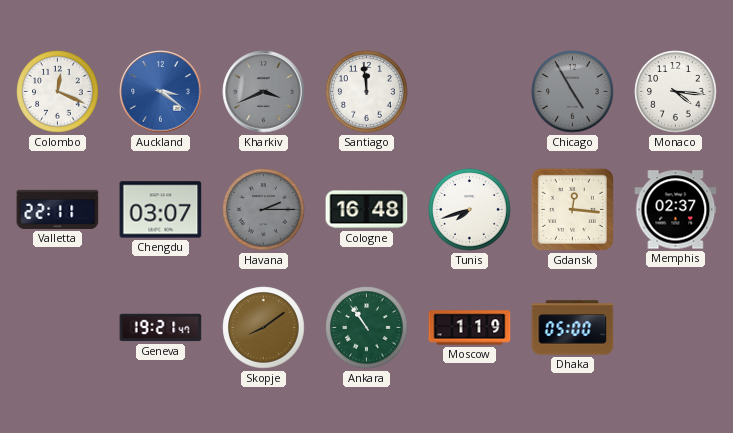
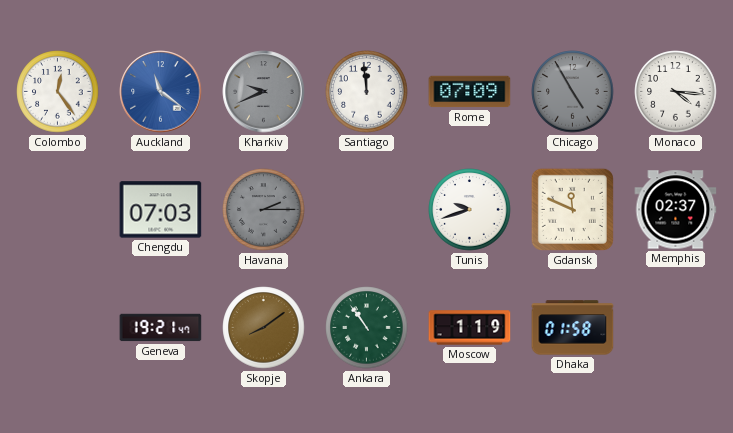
Colombo: 12:19 -> 12:24
Auckland: 3:21 -> 11:21
Kharkiv: 3:41 -> 9:41
Rome: none -> 07:09
Valletta: 22:11 -> none
Chengdu: 03:07 -> 07:03
Cologne: 16:48 -> none
Tunis: 7:42 -> 9:42
Gdansk: 12:16 -> 11:49
Dhaka: 05:00 -> 01:58
